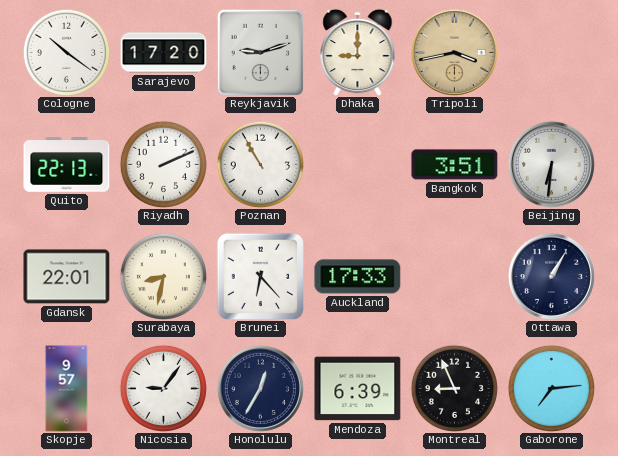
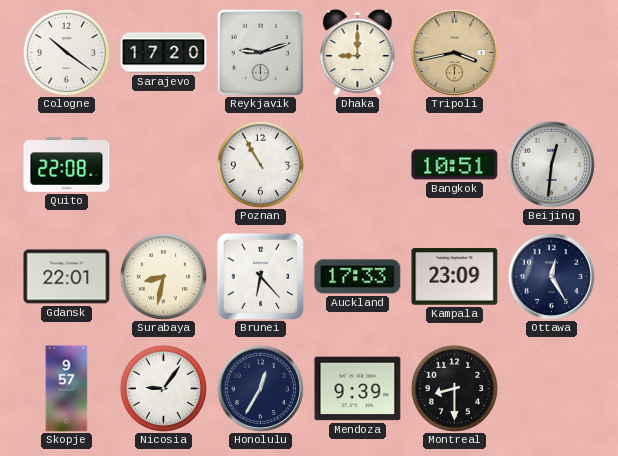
Quito: 22:13 -> 22:08
Riyadh: 2:11 -> none
Bangkok: 3:51 -> 10:51
Beijing: 6:31 -> 12:31
Kampala: none -> 23:09
Ottawa: 1:05 -> 12:25
Mendoza: 6:39 -> 9:39
Montreal: 8:56 -> 8:30
Gaborone: 7:14 -> none
